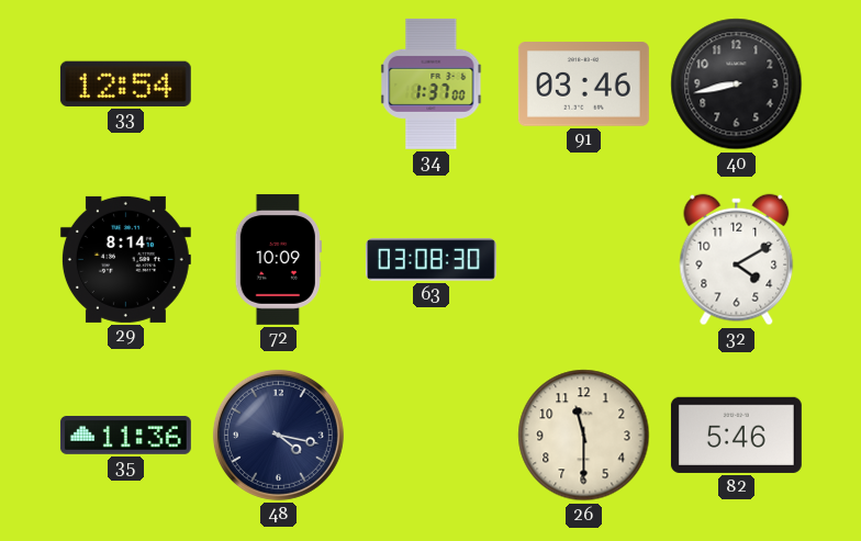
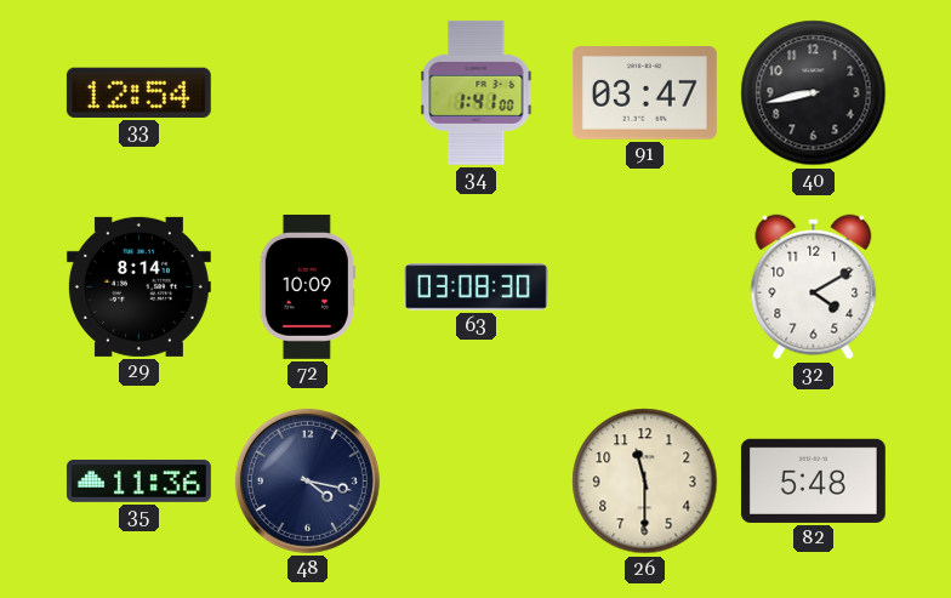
34: 1:37 -> 1:41
91: 03:46 -> 03:47
82: 5:46 -> 5:48
